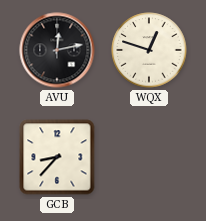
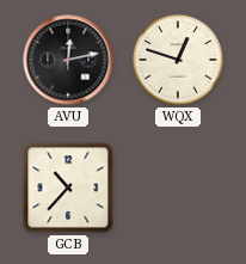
GCB: 8:37 -> 10:37
